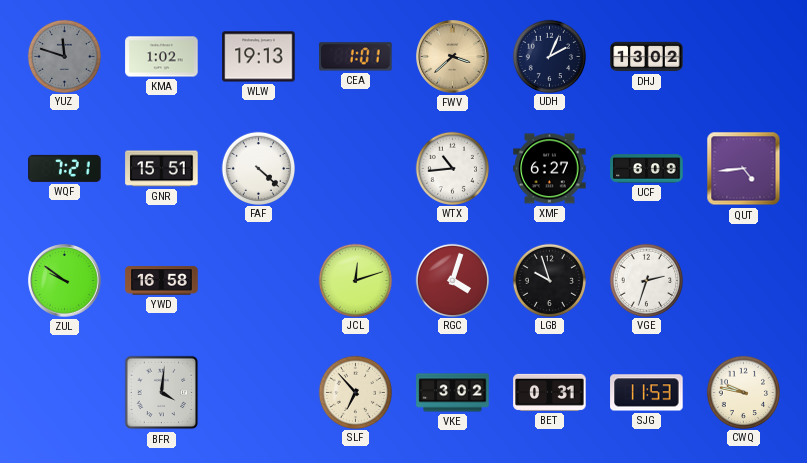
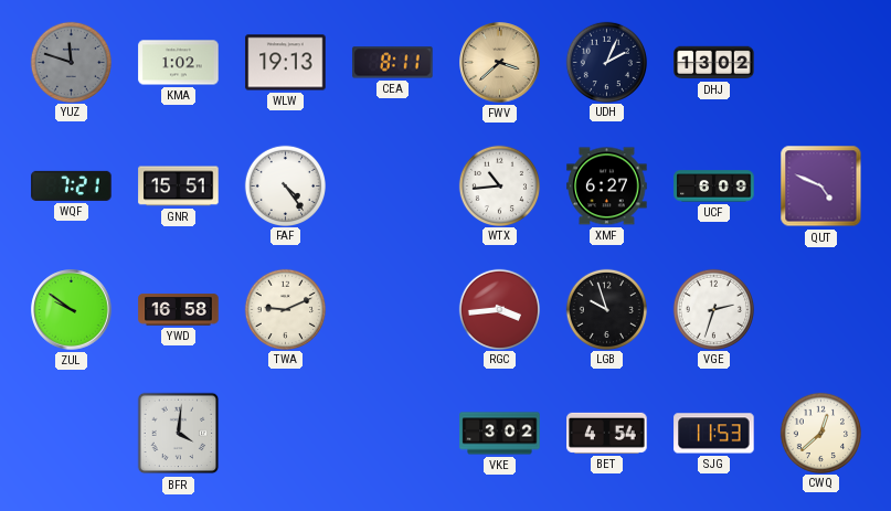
CEA: 1:01 -> 8:11
FAF: 4:22 -> 4:24
QUT: 4:44 -> 4:49
TWA: none -> 9:11
JCL: 12:12 -> none
RGC: 4:03 -> 3:44
SLF: 6:53 -> none
BET: 0:31 -> 4:54
CWQ: 9:47 -> 12:38
